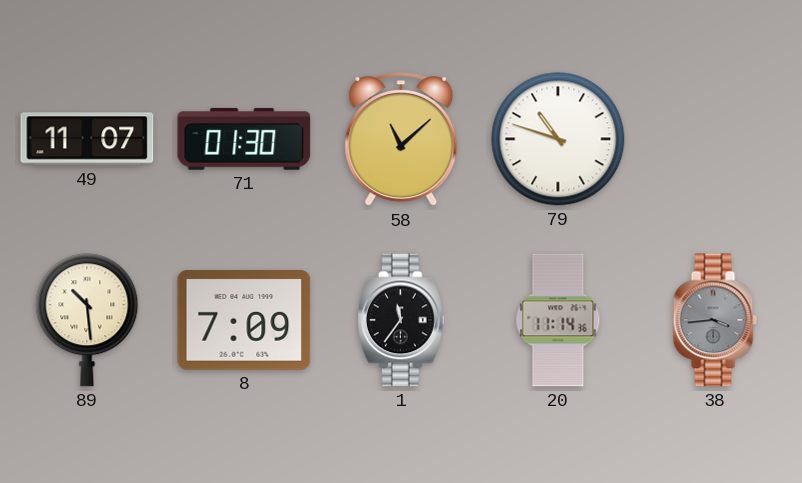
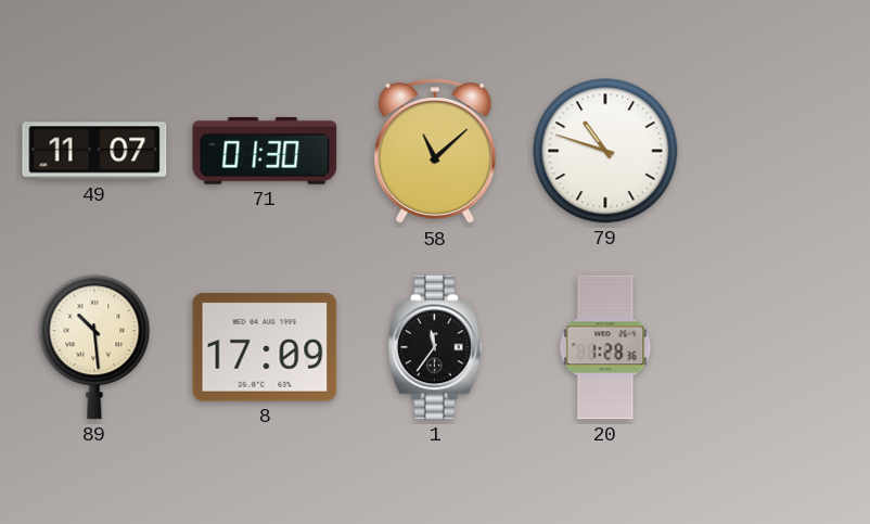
8: 7:09 -> 17:09
20: 11:14 -> 1:28
38: 3:44 -> none
